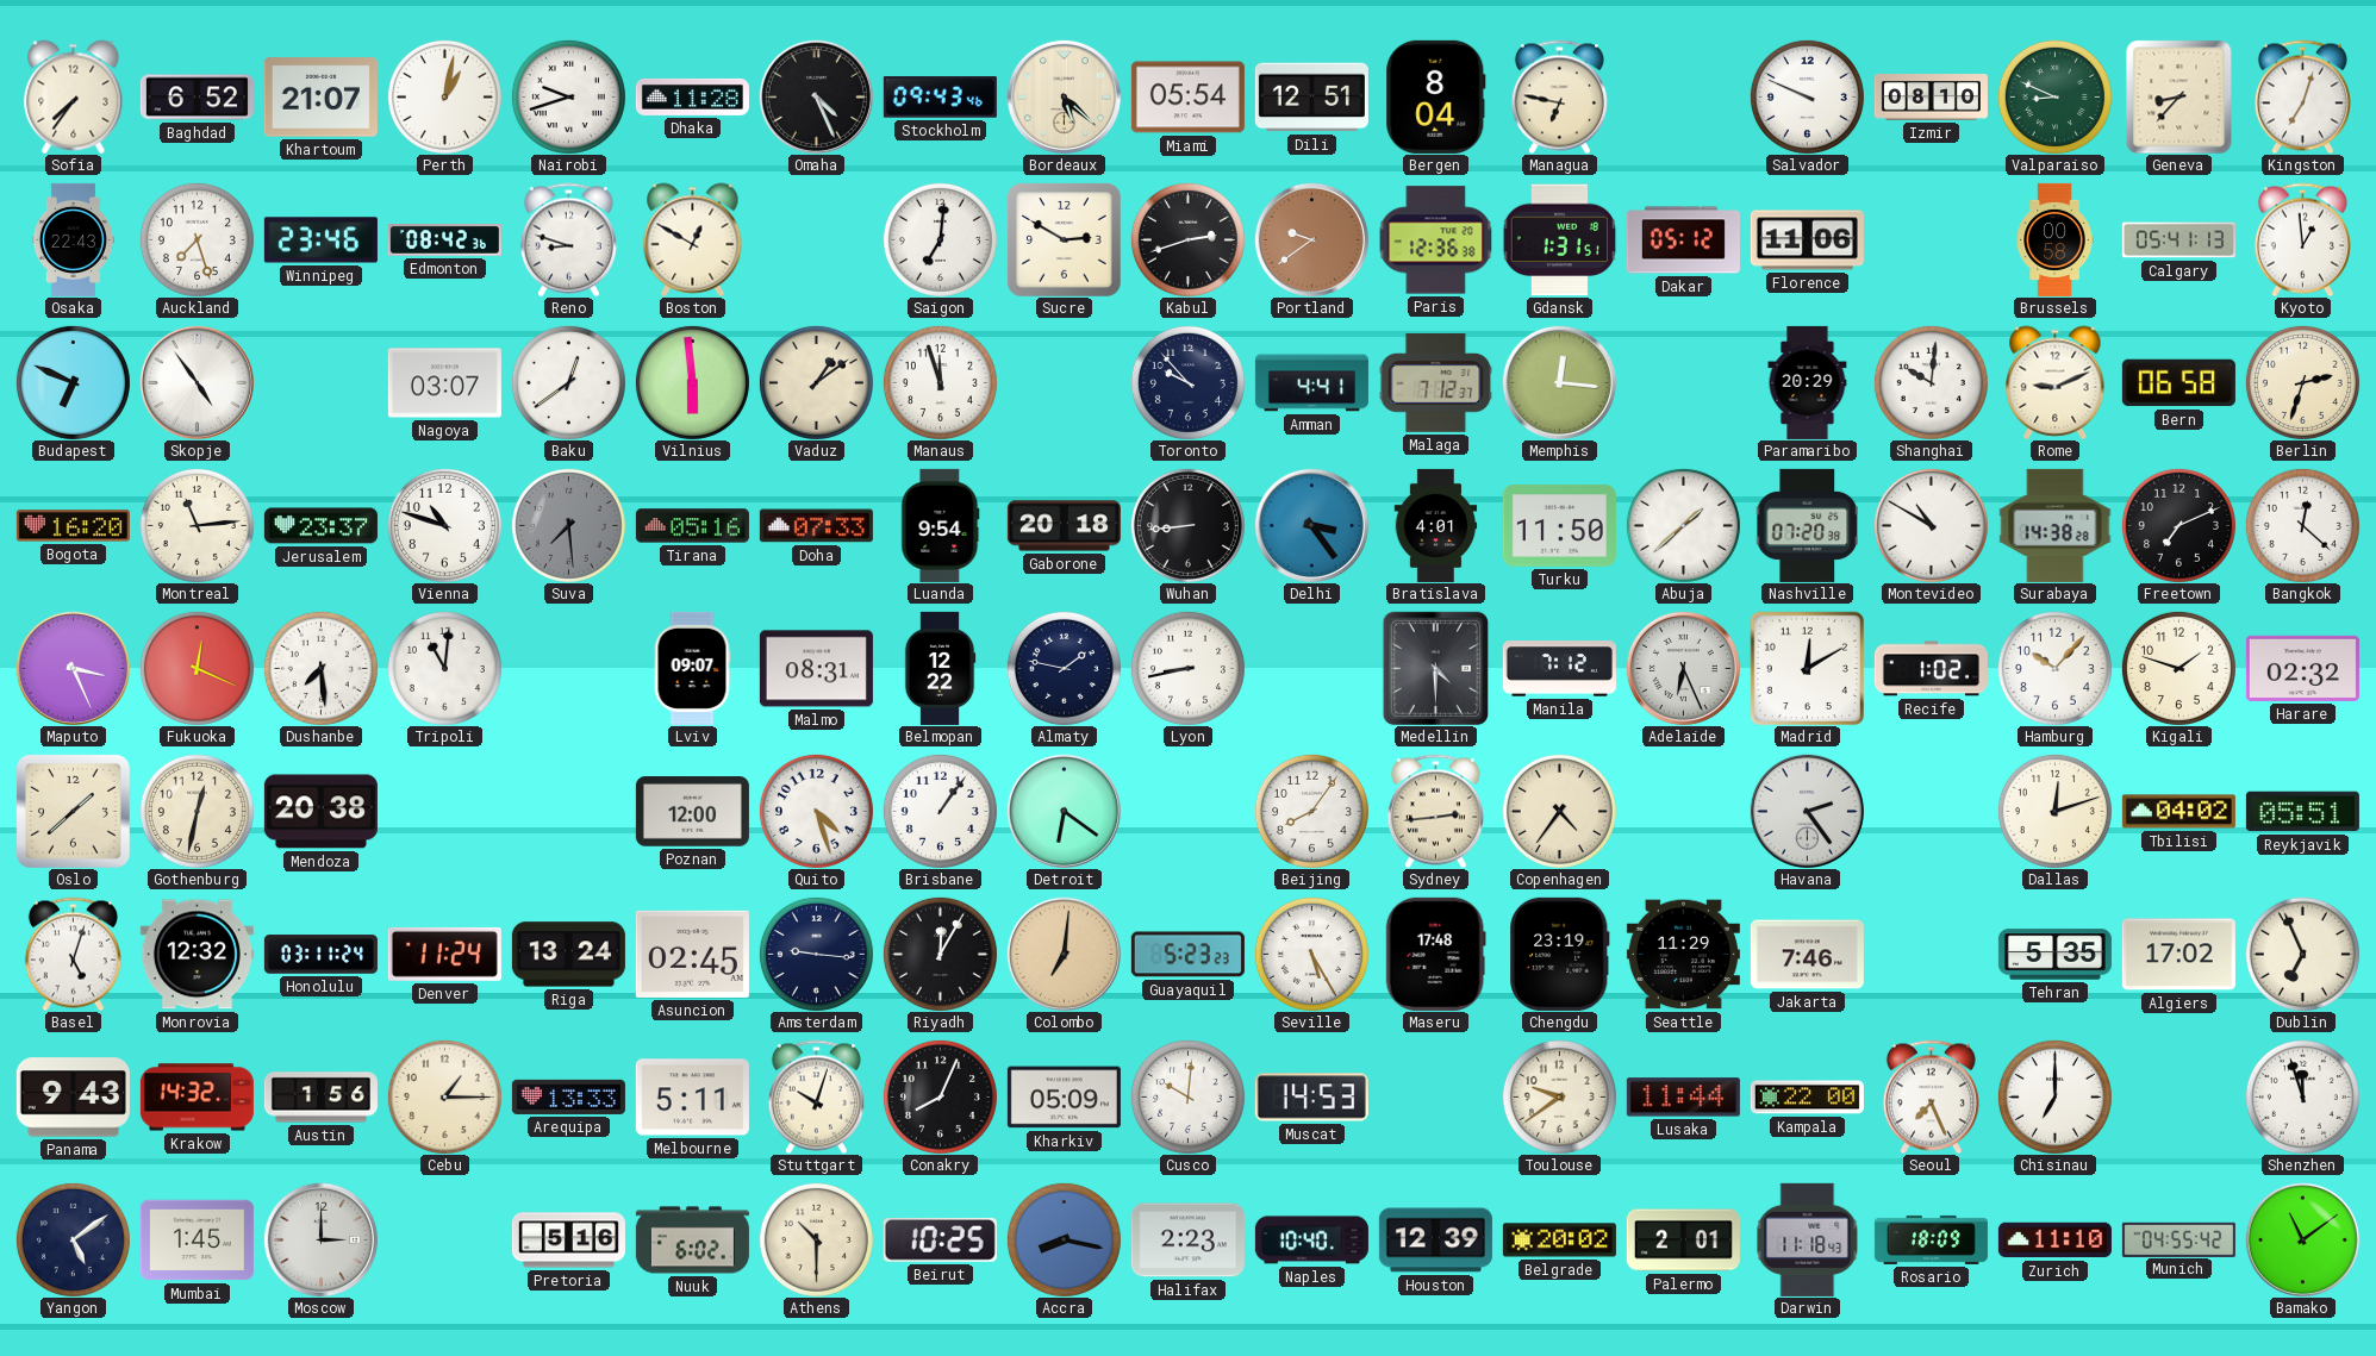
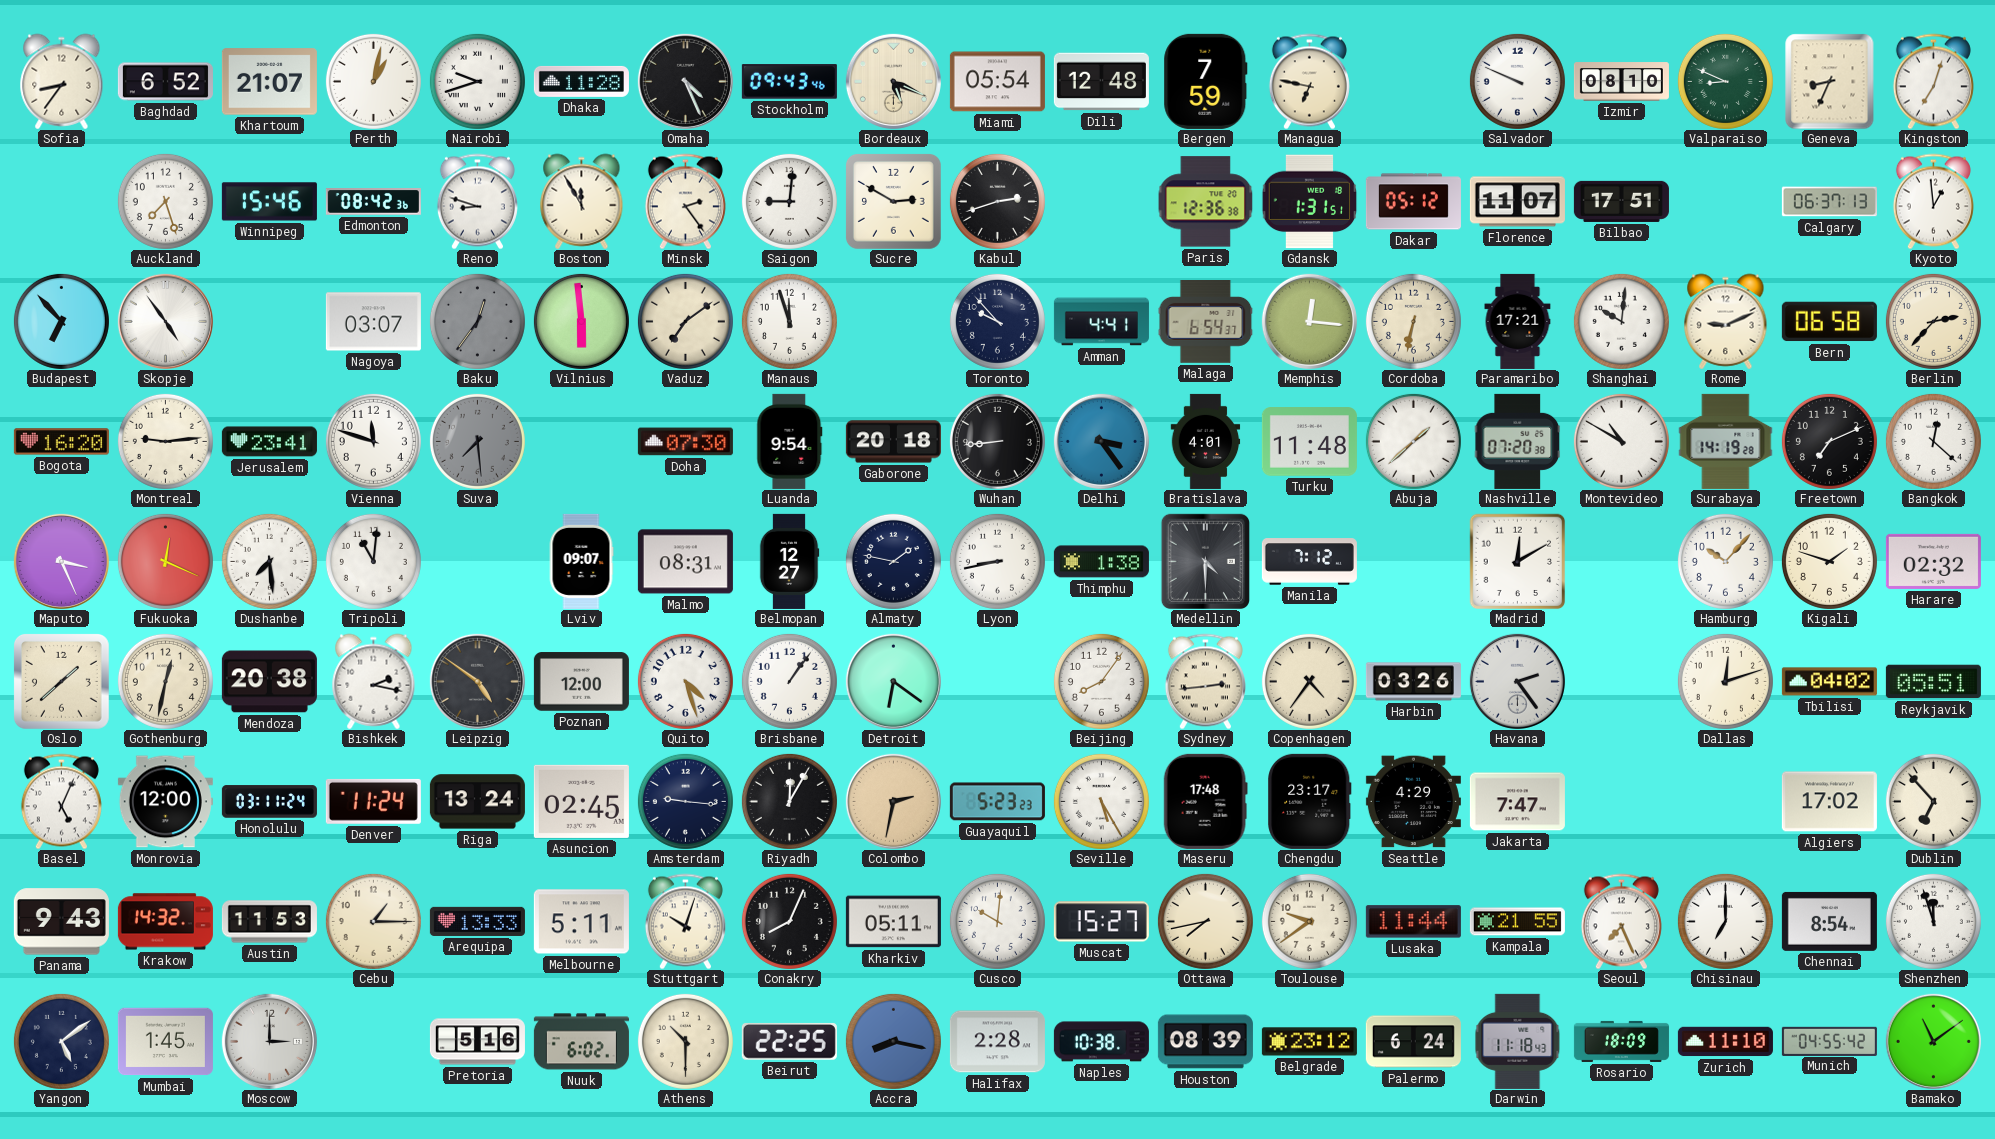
Sofia: 7:36 -> 8:36
Bordeaux: 5:22 -> 5:19
Dili: 12:51 -> 12:48
Bergen: 8:04 -> 7:59
Geneva: 8:37 -> 8:34
Osaka: 22:43 -> none
Winnipeg: 23:46 -> 15:46
Boston: 12:50 -> 11:55
Minsk: none -> 2:24
Saigon: 7:01 -> 9:01
Portland: 9:39 -> none
Florence: 11:06 -> 11:07
Bilbao: none -> 17:51
Brussels: 00:58 -> none
Calgary: 05:41 -> 06:37
Budapest: 6:49 -> 6:53
Baku: 12:39 -> 12:36
Baku dial: white -> grey
Vaduz: 1:09 -> 7:09
Malaga: 7:12 -> 6:54
Cordoba: none -> 6:32
Paramaribo: 20:29 -> 17:21
Berlin: 2:33 -> 2:37
Montreal: 11:14 -> 9:14
Jerusalem: 23:37 -> 23:41
Vienna: 10:48 -> 11:48
Tirana: 05:16 -> none
Doha: 07:33 -> 07:30
Turku: 11:50 -> 11:48
Surabaya: 14:38 -> 14:19
Belmopan: 12:22 -> 12:27
Thimphu: none -> 1:38
Adelaide: 6:26 -> none
Recife: 1:02 -> none
Bishkek: none -> 2:17
Leipzig: none -> 4:51
Harbin: none -> 03:26
Basel: 5:03 -> 5:04
Monrovia: 12:32 -> 12:00
Colombo: 7:01 -> 2:32
Chengdu: 23:19 -> 23:17
Seattle: 11:29 -> 4:29
Jakarta: 7:46 -> 7:47
Tehran: 5:35 -> none
Dublin: 6:56 -> 6:53
Austin: 1:56 -> 11:53
Kharkiv: 05:09 -> 05:11
Muscat: 14:53 -> 15:27
Ottawa: none -> 7:43
Kampala: 22:00 -> 21:55
Chennai: none -> 8:54
Beirut: 10:25 -> 22:25
Halifax: 2:23 -> 2:28
Naples: 10:40 -> 10:38
Houston: 12:39 -> 08:39
Belgrade: 20:02 -> 23:12
Palermo: 2:01 -> 6:24
